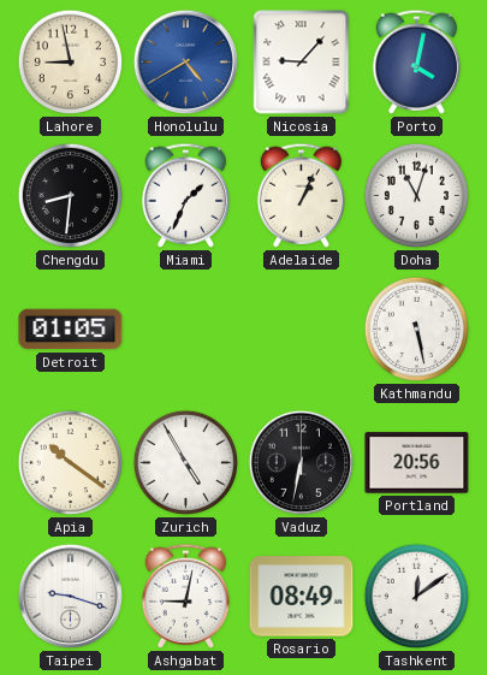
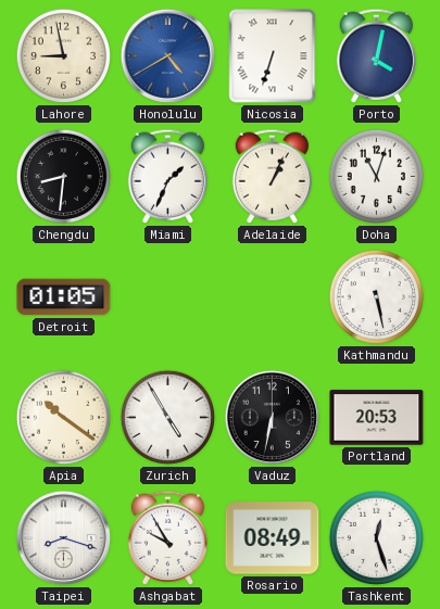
Nicosia: 9:07 -> 6:33
Portland: 20:56 -> 20:53
Taipei: 9:18 -> 8:18
Ashgabat: 9:02 -> 9:55
Tashkent: 12:09 -> 12:27
